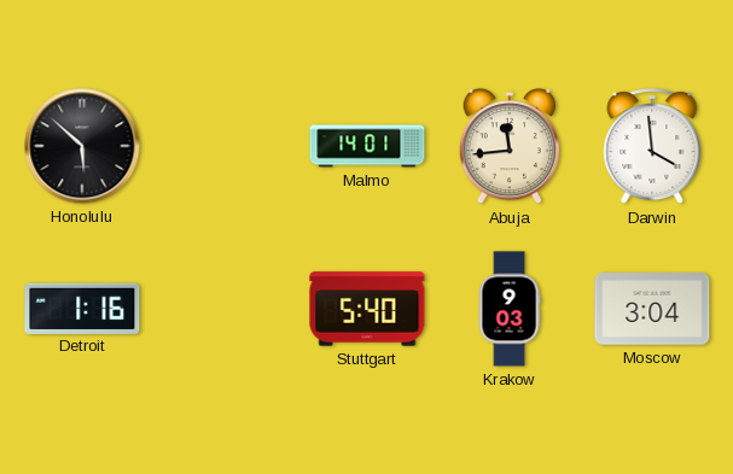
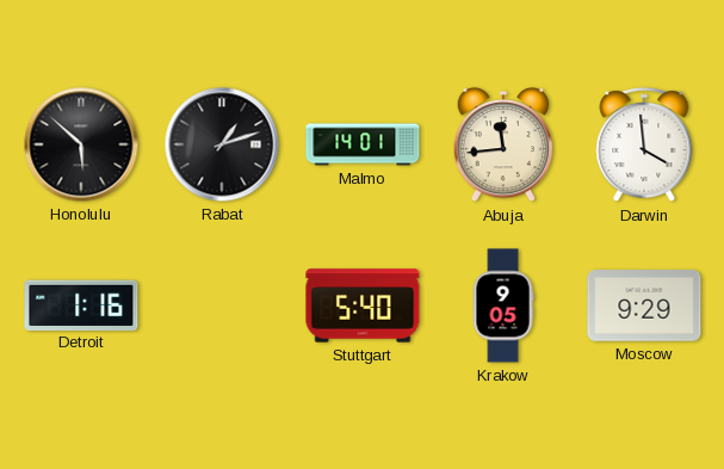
Rabat: none -> 1:12
Krakow: 9:03 -> 9:05
Moscow: 3:04 -> 9:29
